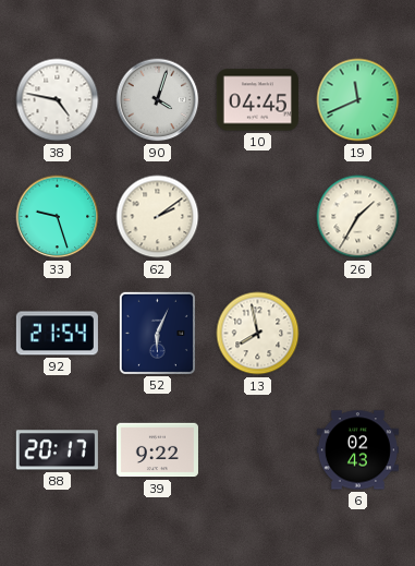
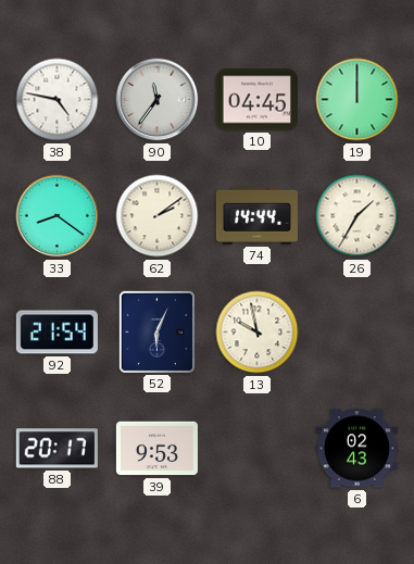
90: 4:03 -> 11:36
19: 11:41 -> 12:00
33: 9:27 -> 8:21
74: none -> 14:44
13: 7:58 -> 9:58
39: 9:22 -> 9:53
